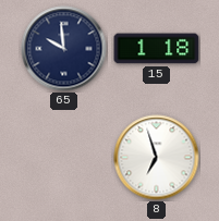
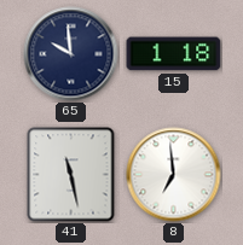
41: none -> 11:28
8: 6:57 -> 6:59
